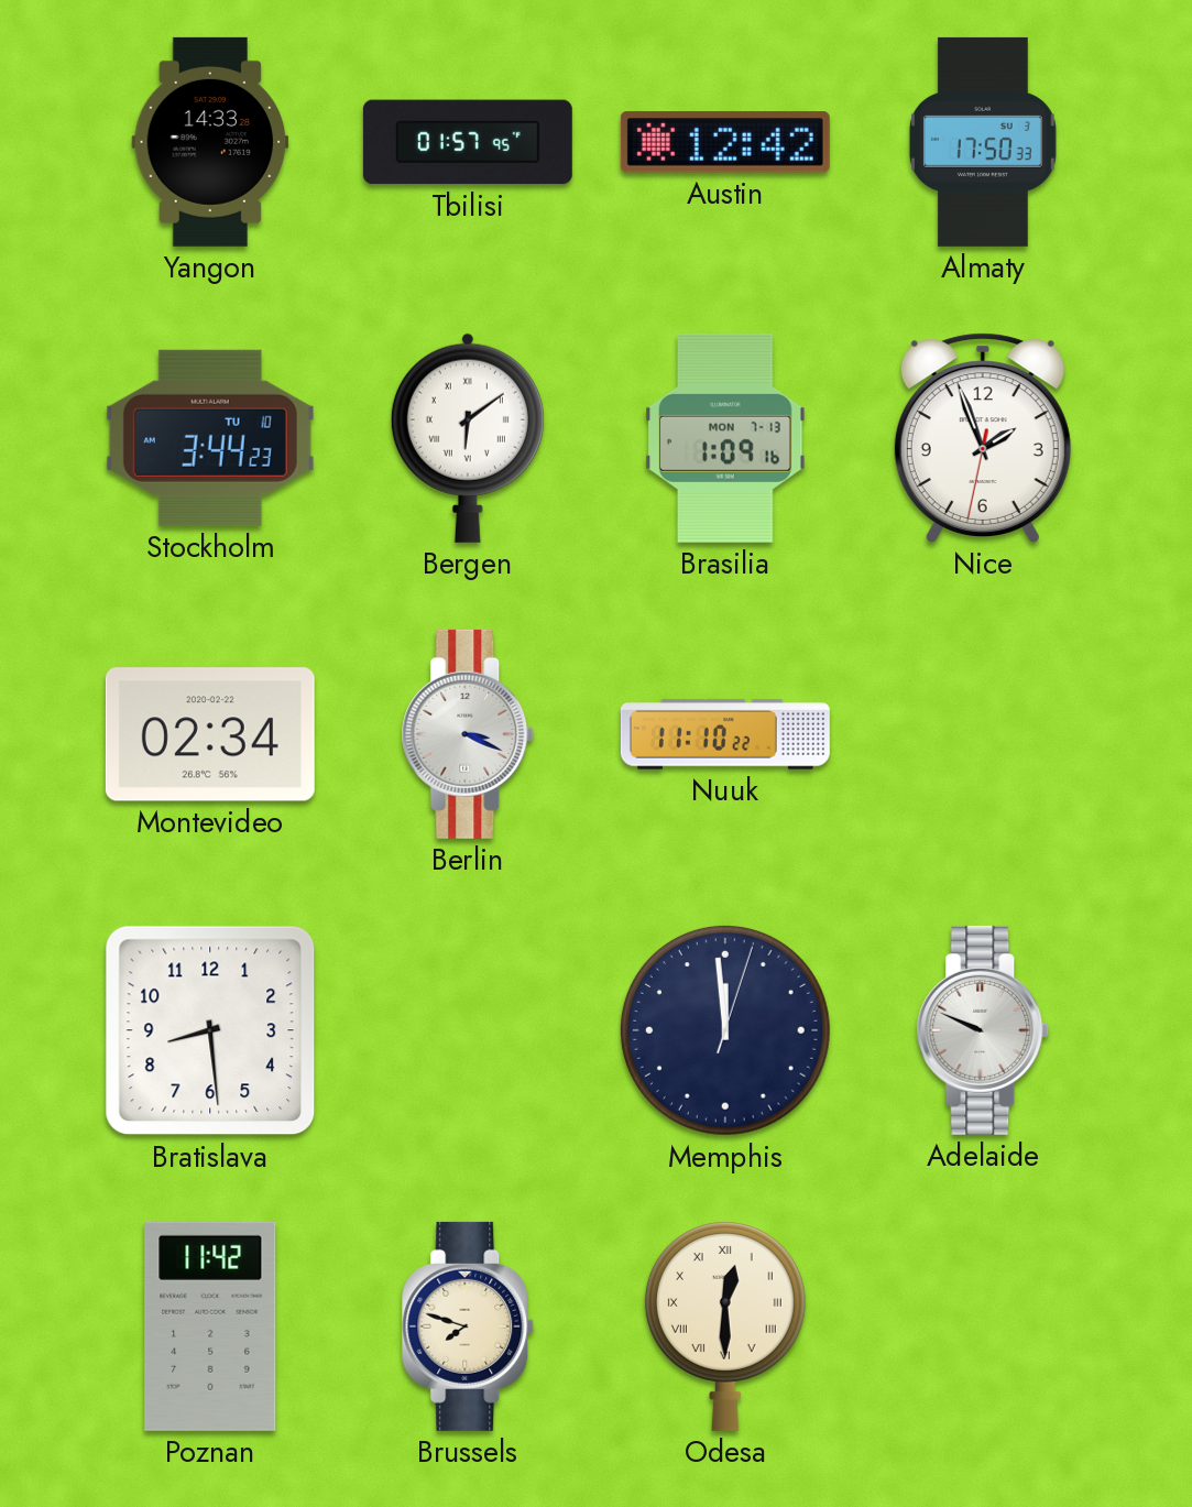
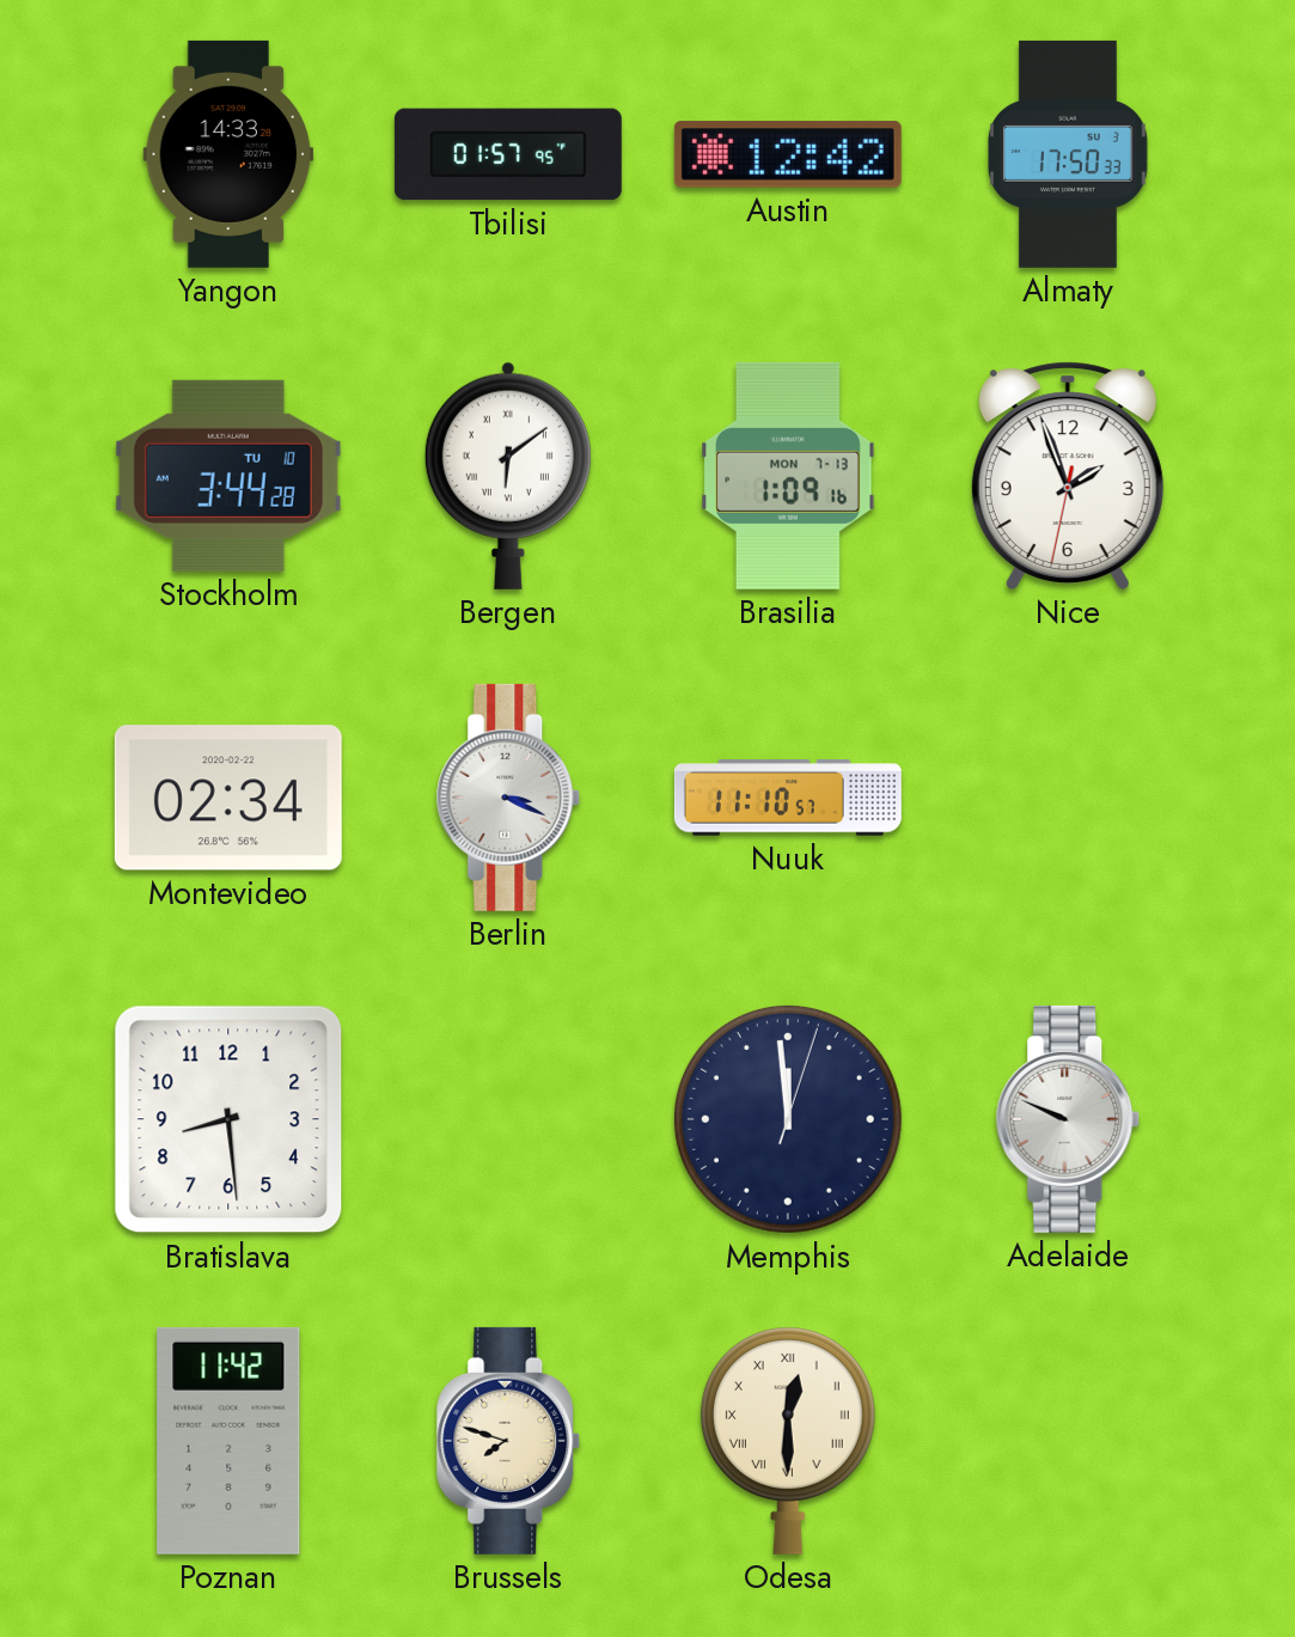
Stockholm: 3:44:23 -> 3:44:28
Nuuk: 11:10:22 -> 11:10:57
